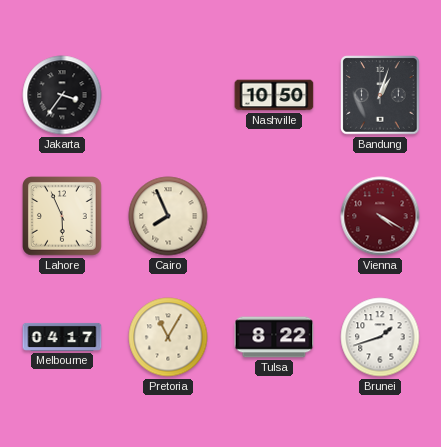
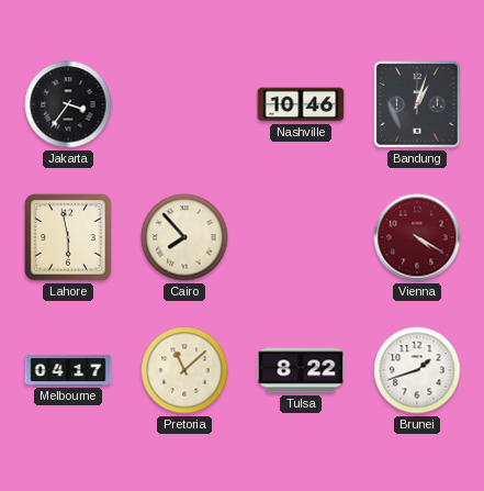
Nashville: 10:50 -> 10:46
Lahore: 5:56 -> 5:58
Cairo: 7:56 -> 7:53
Pretoria: 11:05 -> 11:08
